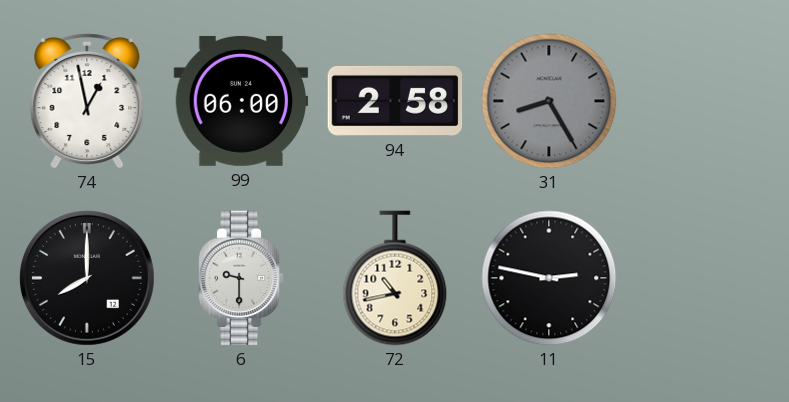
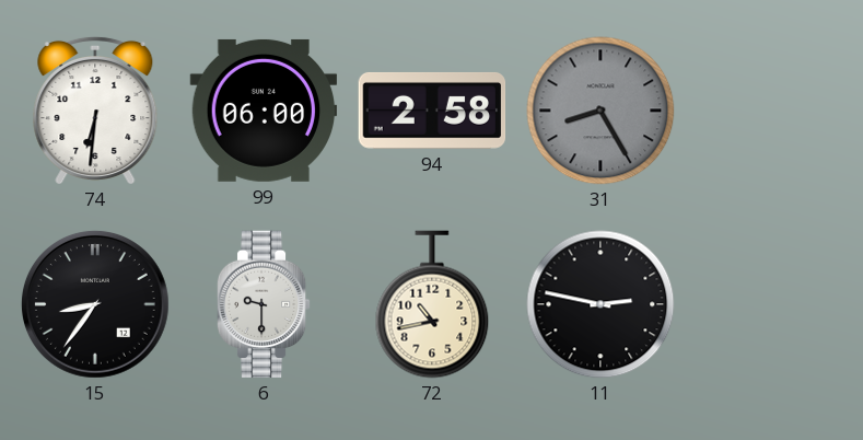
74: 12:58 -> 6:31
15: 8:00 -> 8:36
